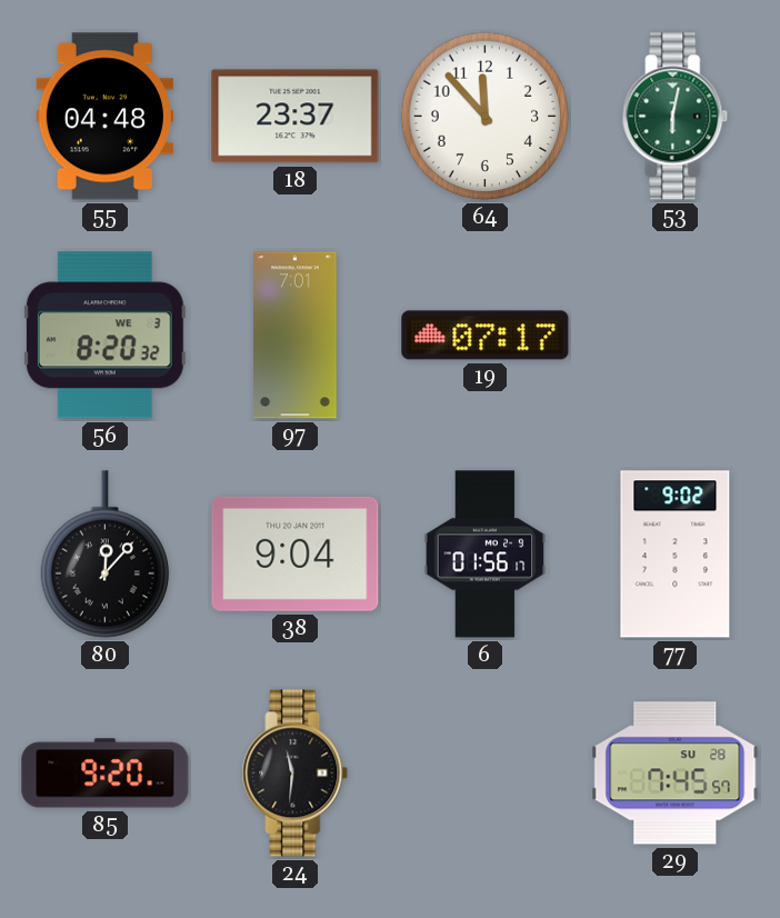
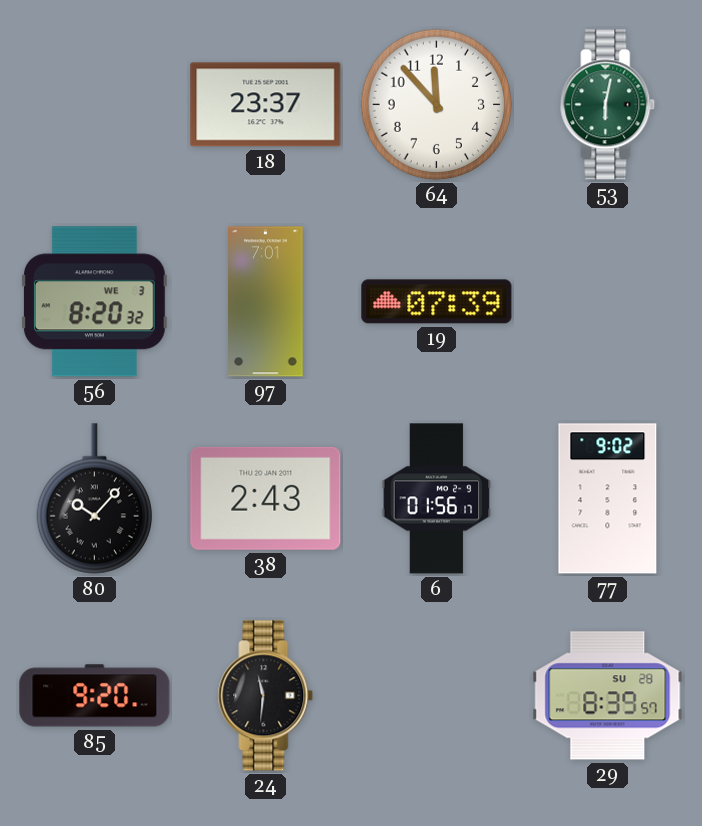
55: 04:48 -> none
19: 07:17 -> 07:39
80: 12:07 -> 10:07
38: 9:04 -> 2:43
29: 7:45 -> 8:39
